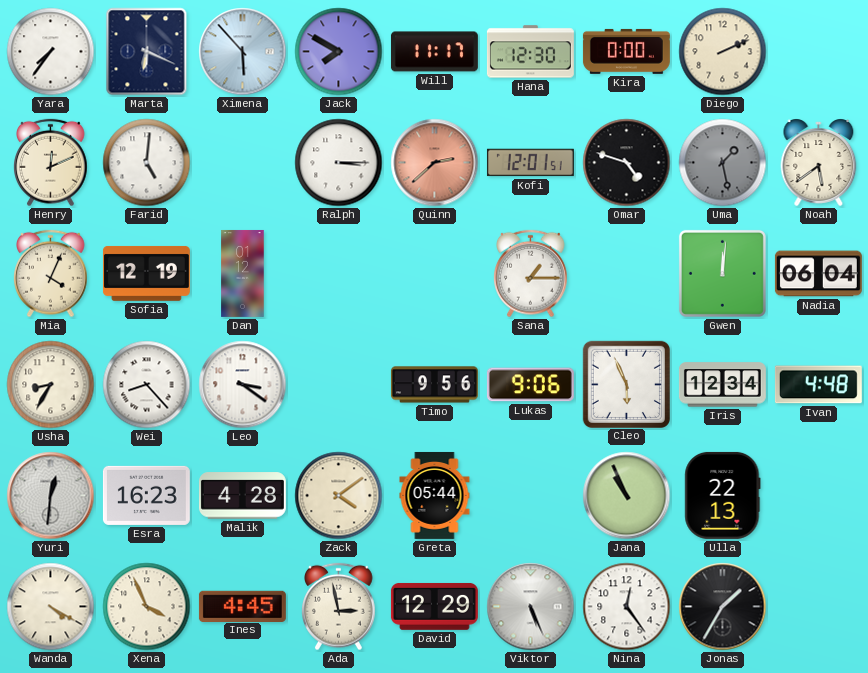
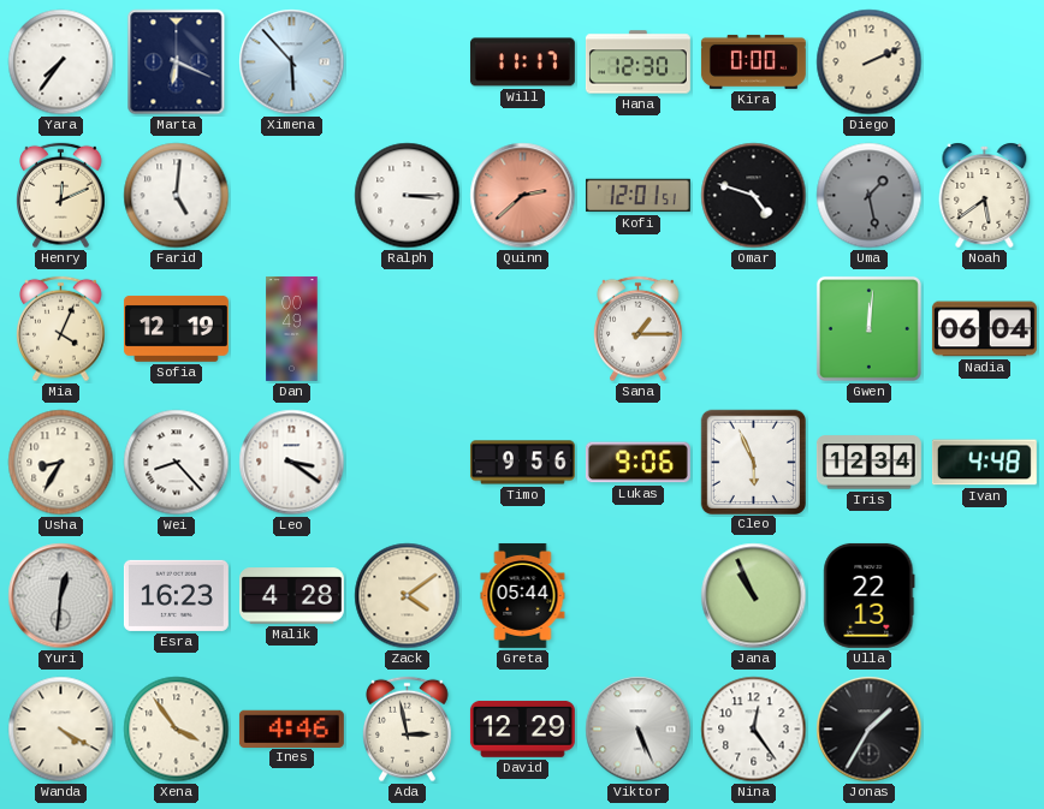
Jack: 7:50 -> none
Dan: 01:12 -> 00:49
Xena: 3:56 -> 3:54
Ines: 4:45 -> 4:46
